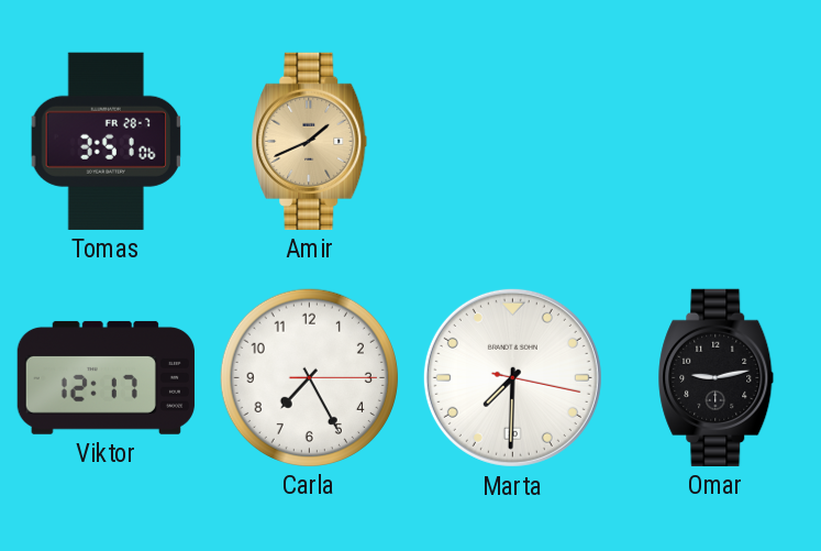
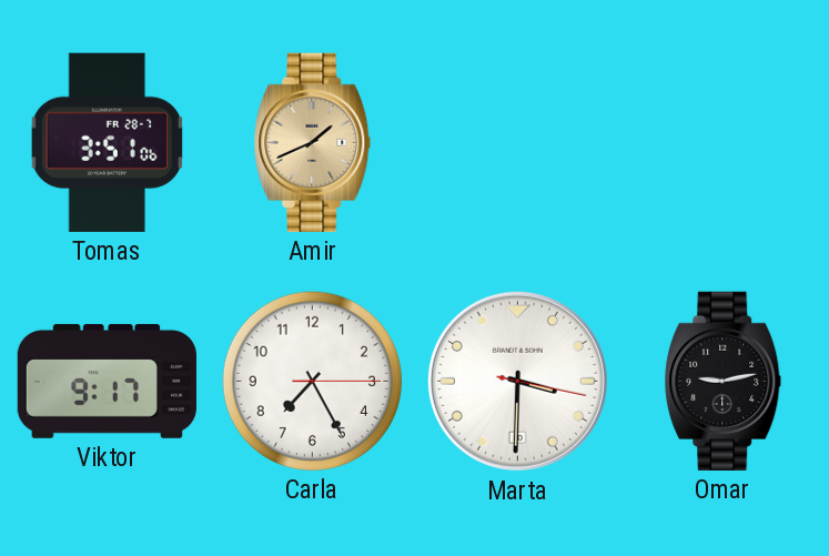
Viktor: 12:17 -> 9:17
Marta: 7:30 -> 3:30
